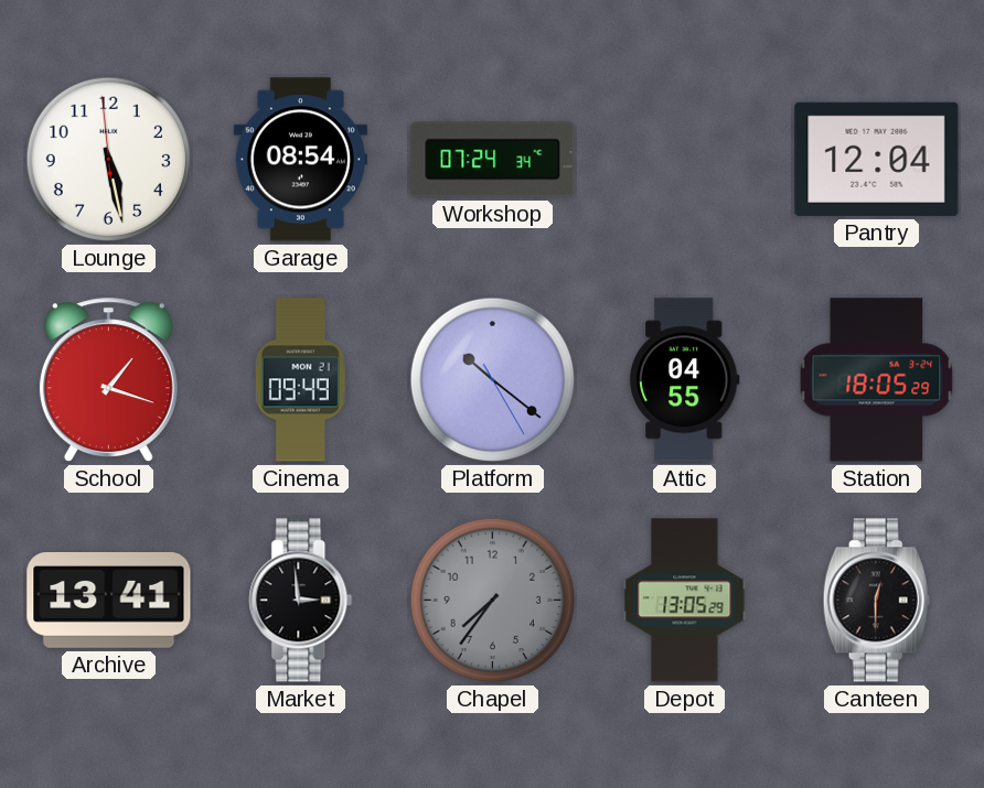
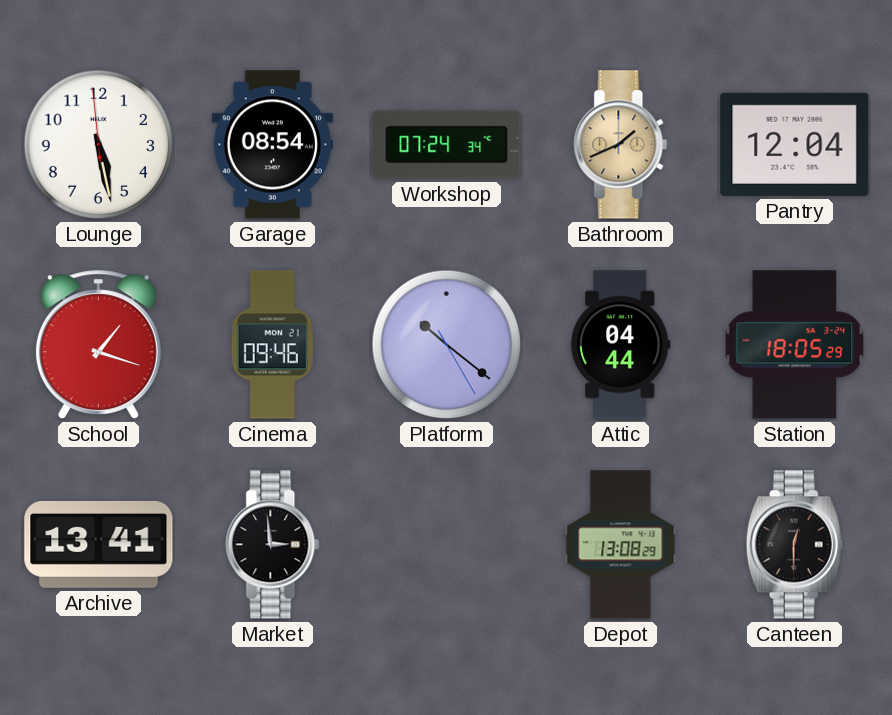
Bathroom: none -> 1:41
Cinema: 09:49 -> 09:46
Attic: 04:55 -> 04:44
Chapel: 7:36 -> none
Depot: 13:05 -> 13:08
